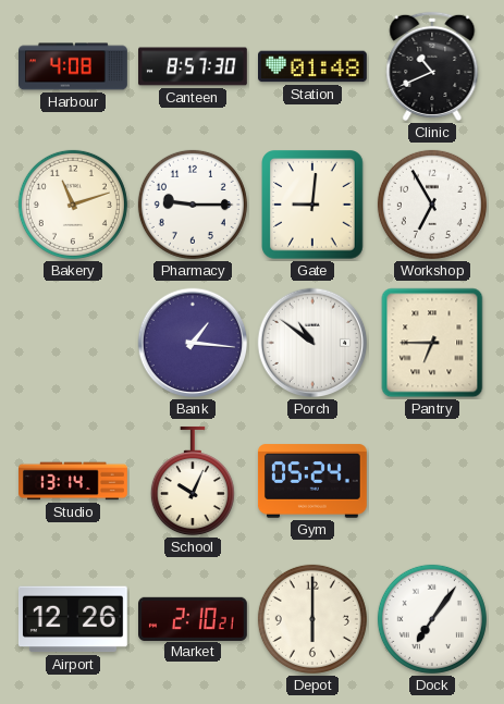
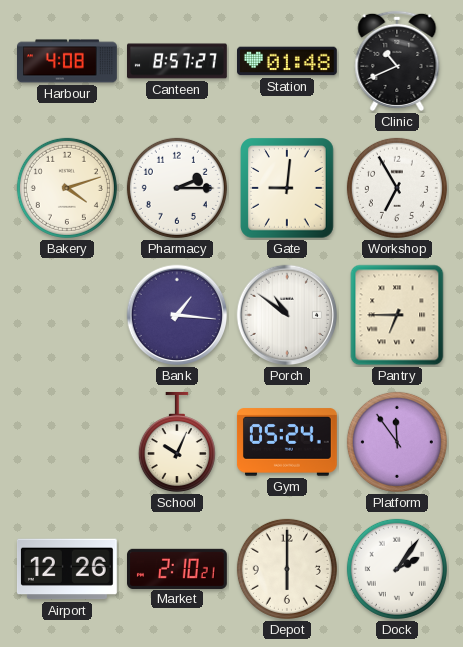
Canteen: 8:57:30 -> 8:57:27
Bakery: 11:12 -> 4:12
Pharmacy: 9:15 -> 2:15
Studio: 13:14 -> none
Platform: none -> 11:54
Dock: 7:06 -> 2:06
